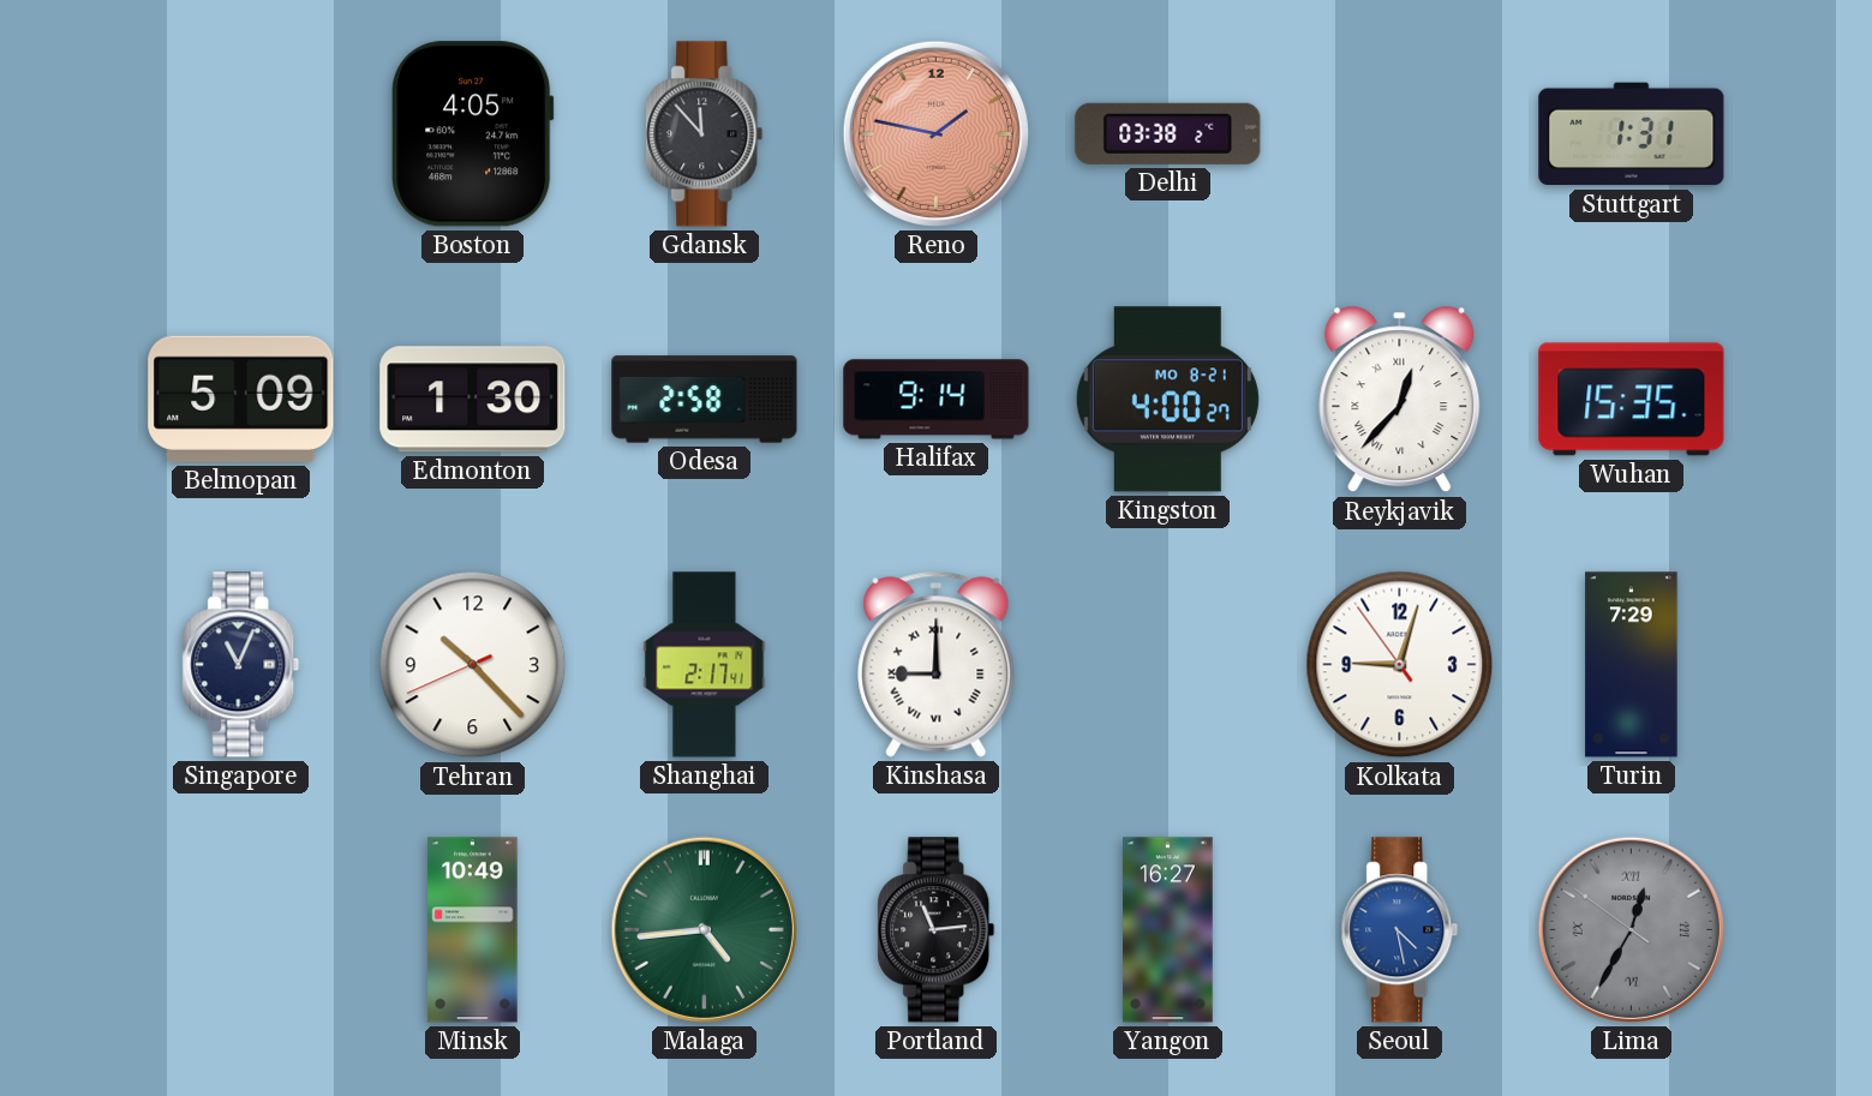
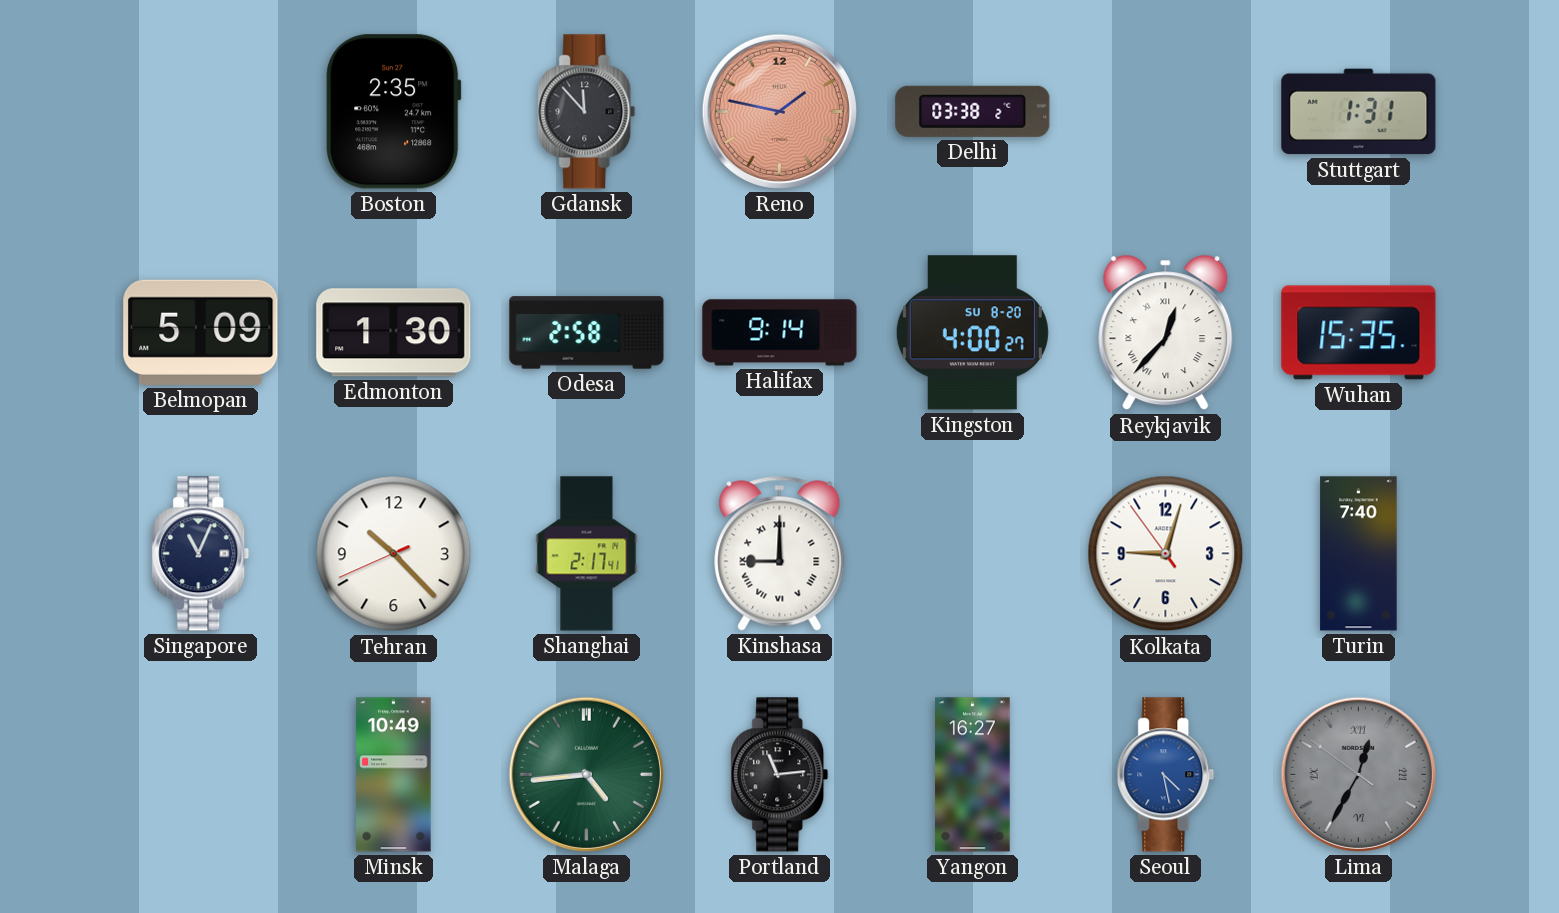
Boston: 4:05 -> 2:35
Kingston date: MO 8-21 -> SU 8-20
Turin: 7:29 -> 7:40
